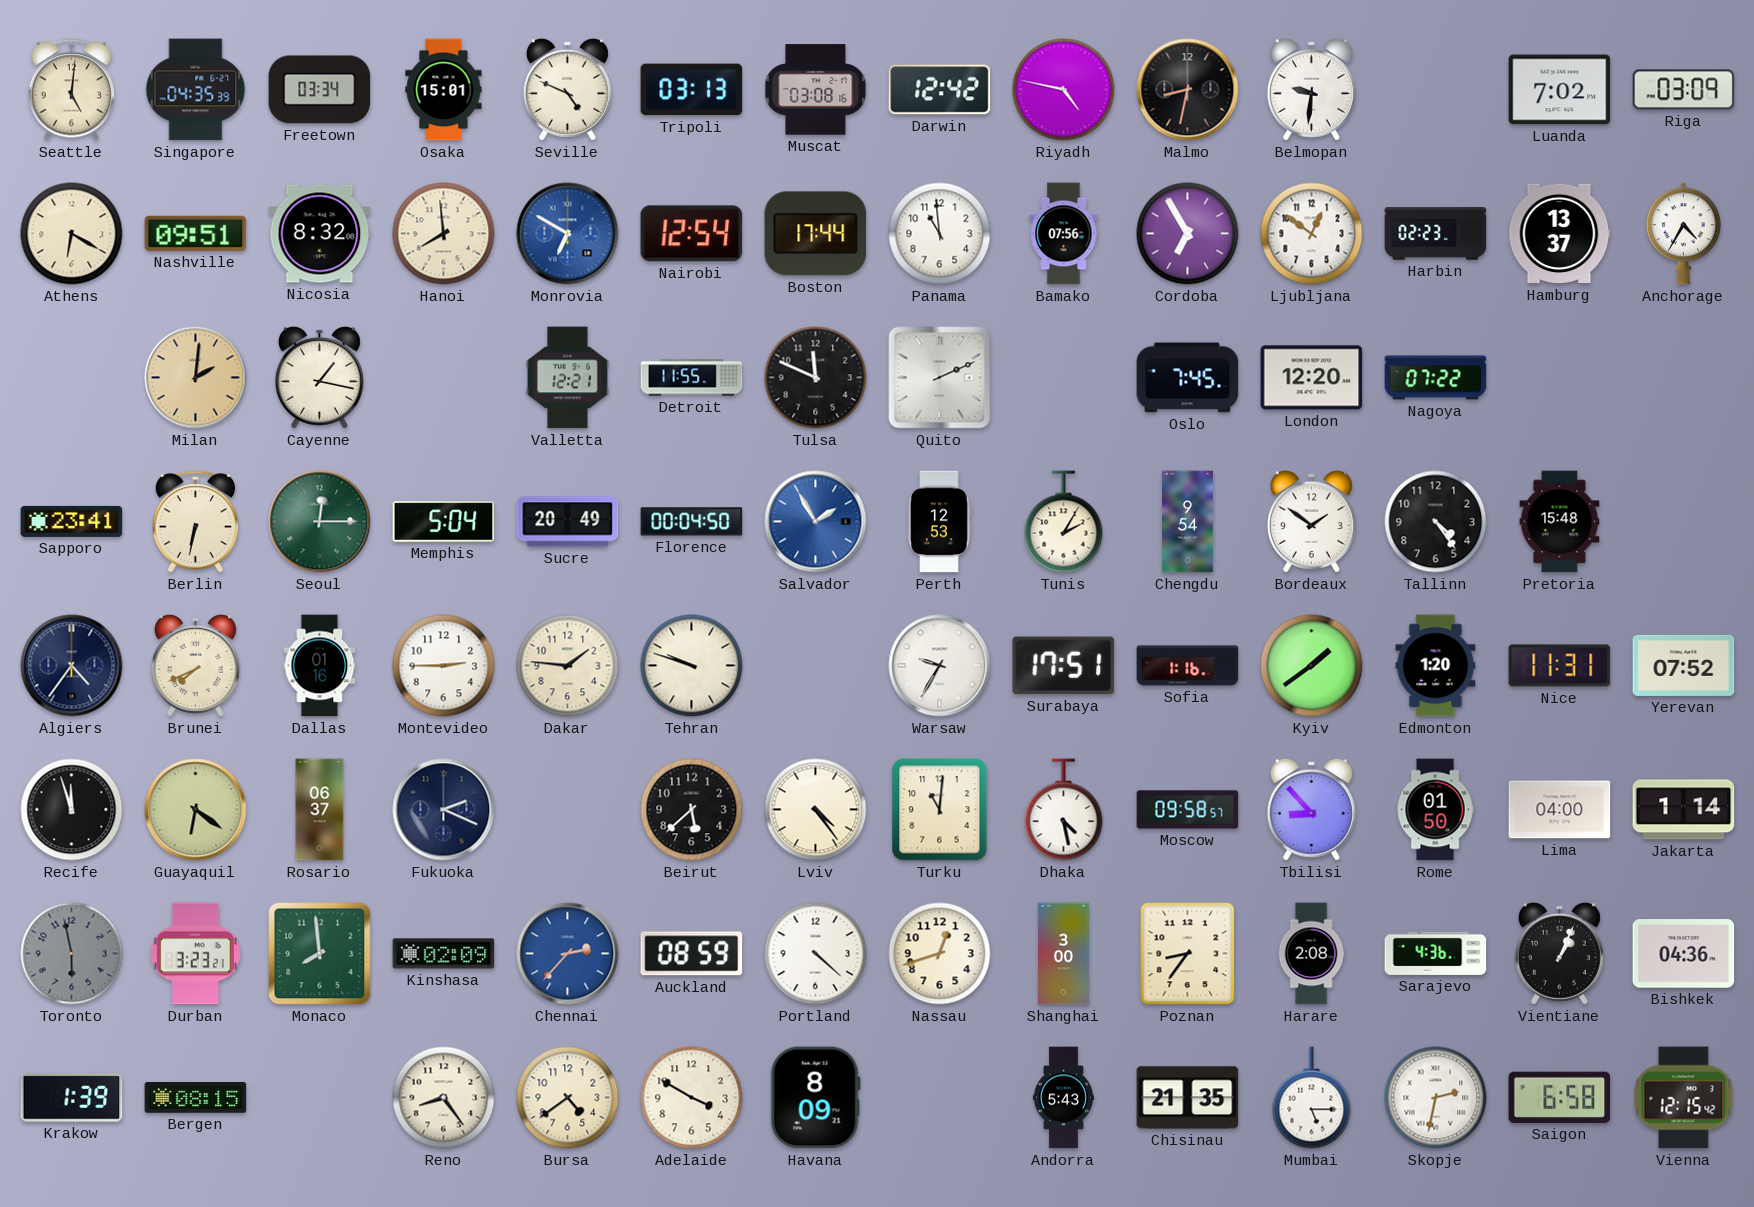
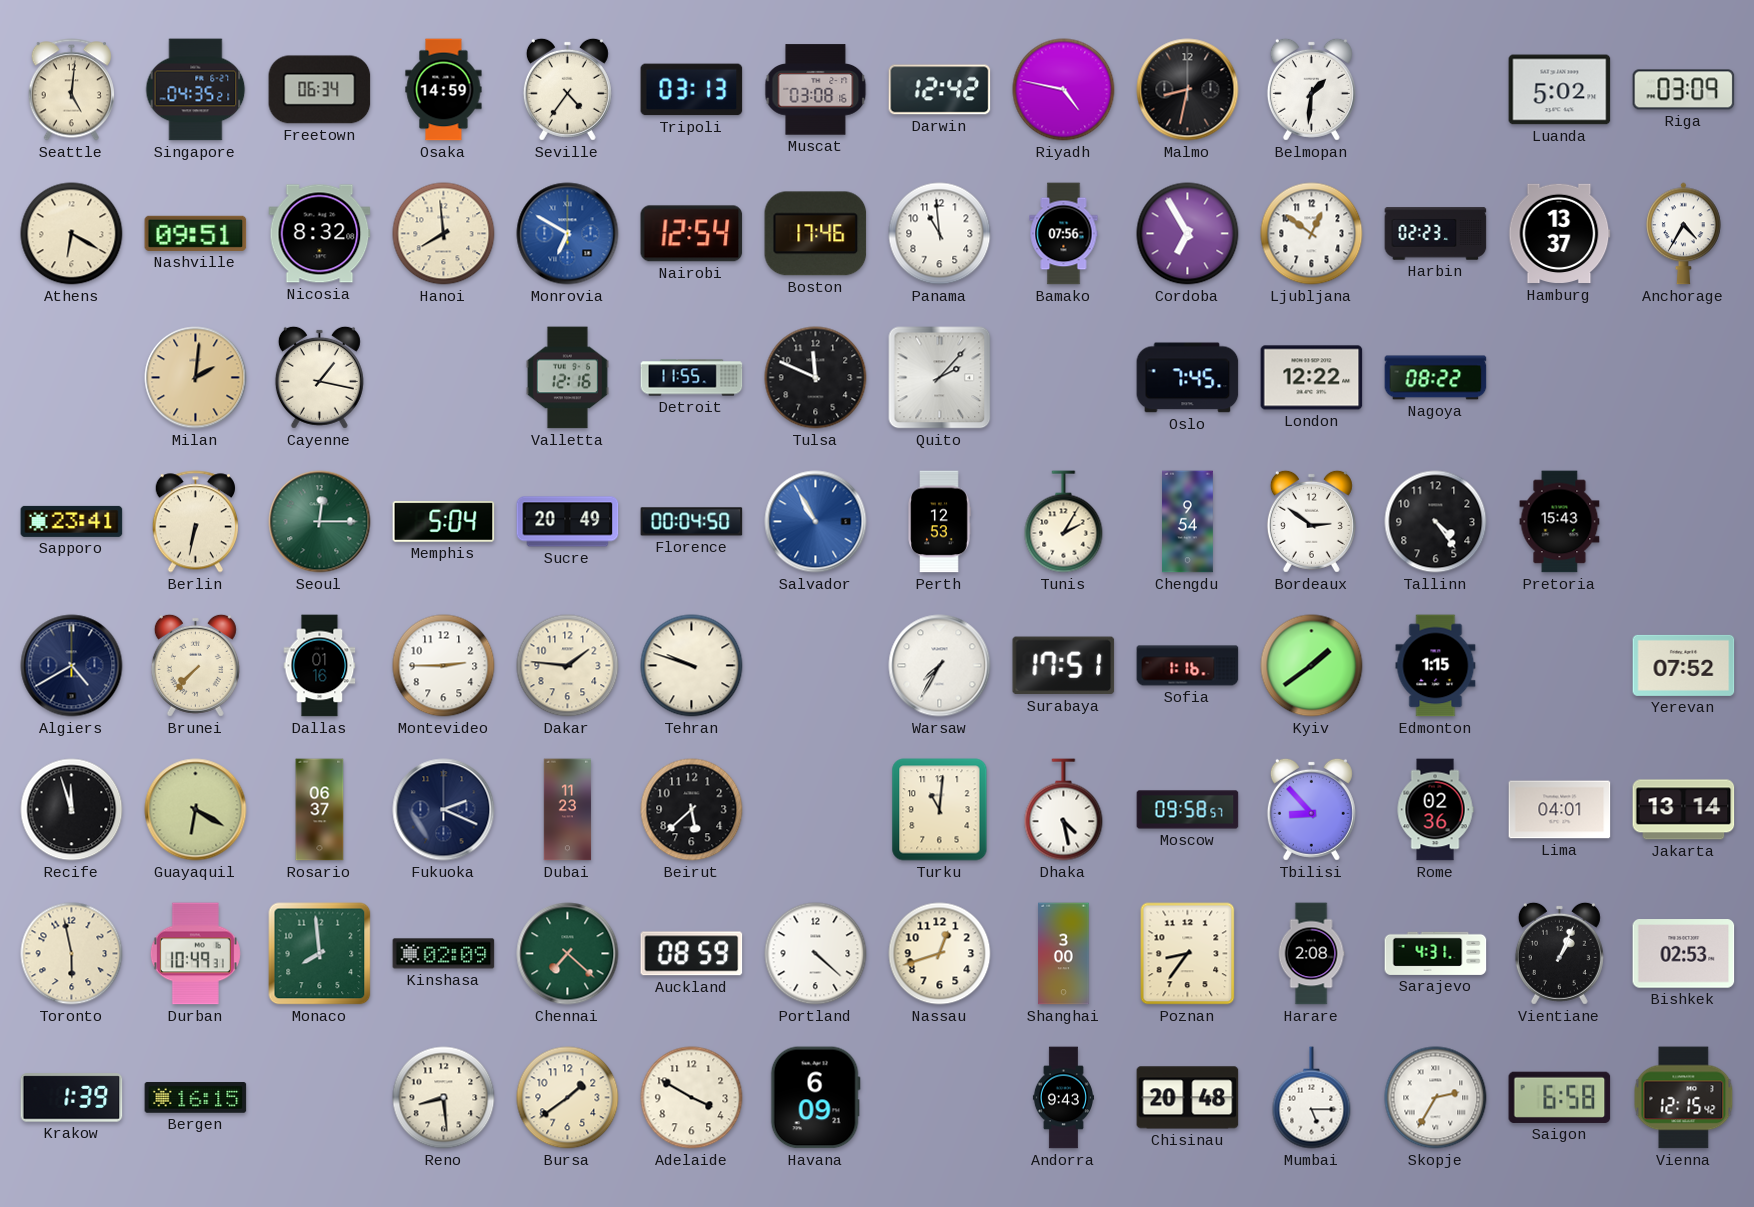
Singapore: 04:35:39 -> 04:35:21
Freetown: 03:34 -> 06:34
Osaka: 15:01 -> 14:59
Seville: 4:49 -> 4:36
Belmopan: 9:31 -> 1:31
Luanda: 7:02 -> 5:02
Boston: 17:44 -> 17:46
Valletta: 12:21 -> 12:16
Quito: 2:11 -> 2:07
London: 12:20 -> 12:22
Nagoya: 07:22 -> 08:22
Salvador: 1:55 -> 10:55
Bordeaux: 1:51 -> 2:51
Pretoria: 15:48 -> 15:43
Algiers: 4:36 -> 4:40
Brunei: 7:41 -> 7:37
Warsaw: 9:35 -> 7:35
Edmonton: 1:20 -> 1:15
Nice: 11:31 -> none
Guayaquil: 6:21 -> 6:20
Dubai: none -> 11:23
Lviv: 4:24 -> none
Rome: 01:50 -> 02:36
Lima: 04:00 -> 04:01
Jakarta: 1:14 -> 13:14
Toronto dial: grey -> cream
Durban: 3:23 -> 10:49
Chennai: 2:37 -> 7:22
Chennai dial: blue -> green
Sarajevo: 4:36 -> 4:31
Bishkek: 04:36 -> 02:53
Bergen: 08:15 -> 16:15
Reno: 8:24 -> 8:29
Bursa: 4:39 -> 1:39
Havana: 8:09 -> 6:09
Andorra: 5:43 -> 9:43
Chisinau: 21:35 -> 20:48
Skopje: 2:32 -> 2:35
